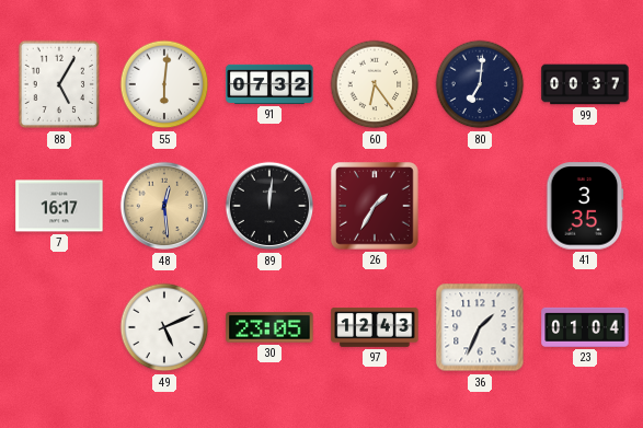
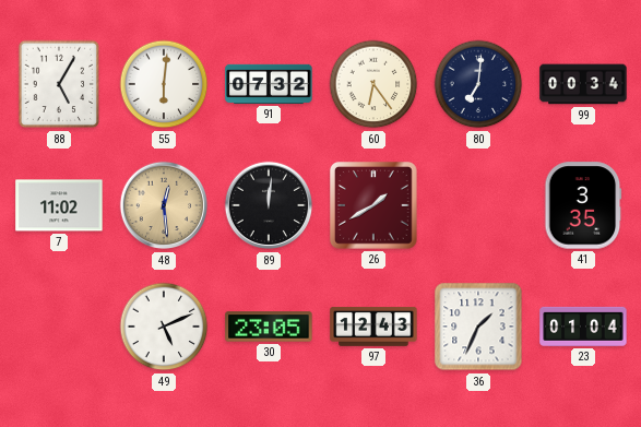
99: 00:37 -> 00:34
7: 16:17 -> 11:02
26: 1:35 -> 1:40
